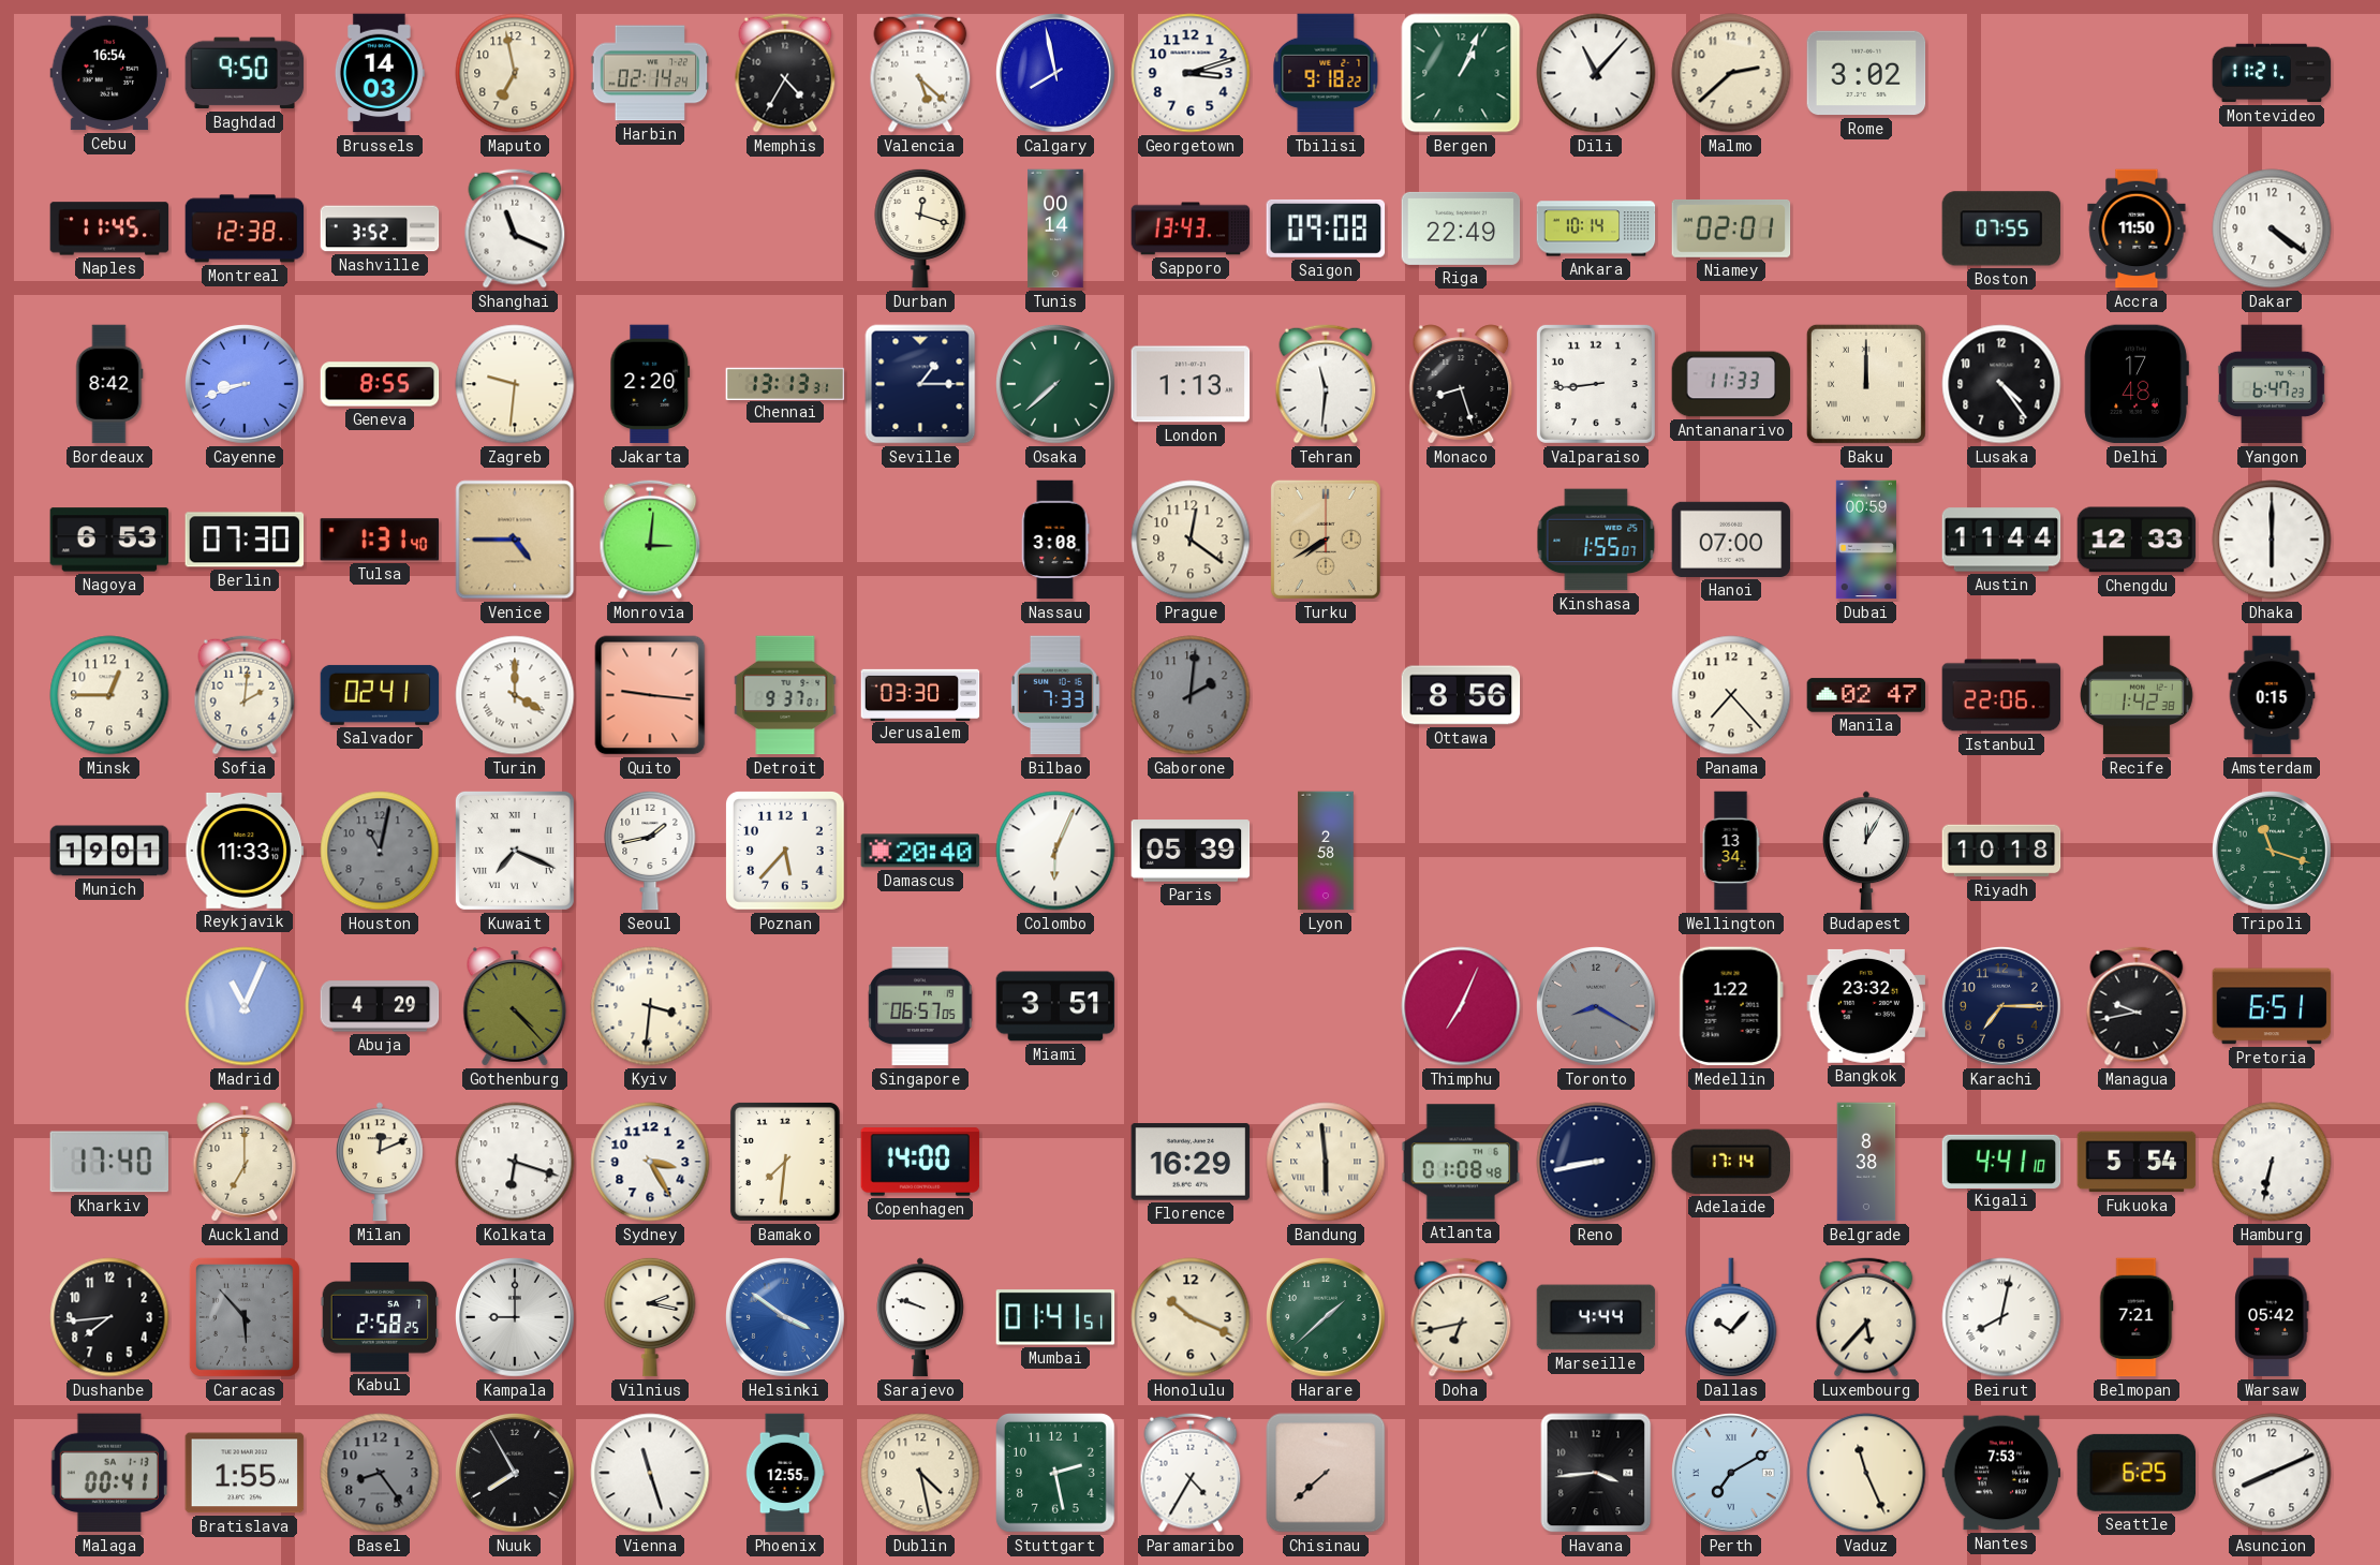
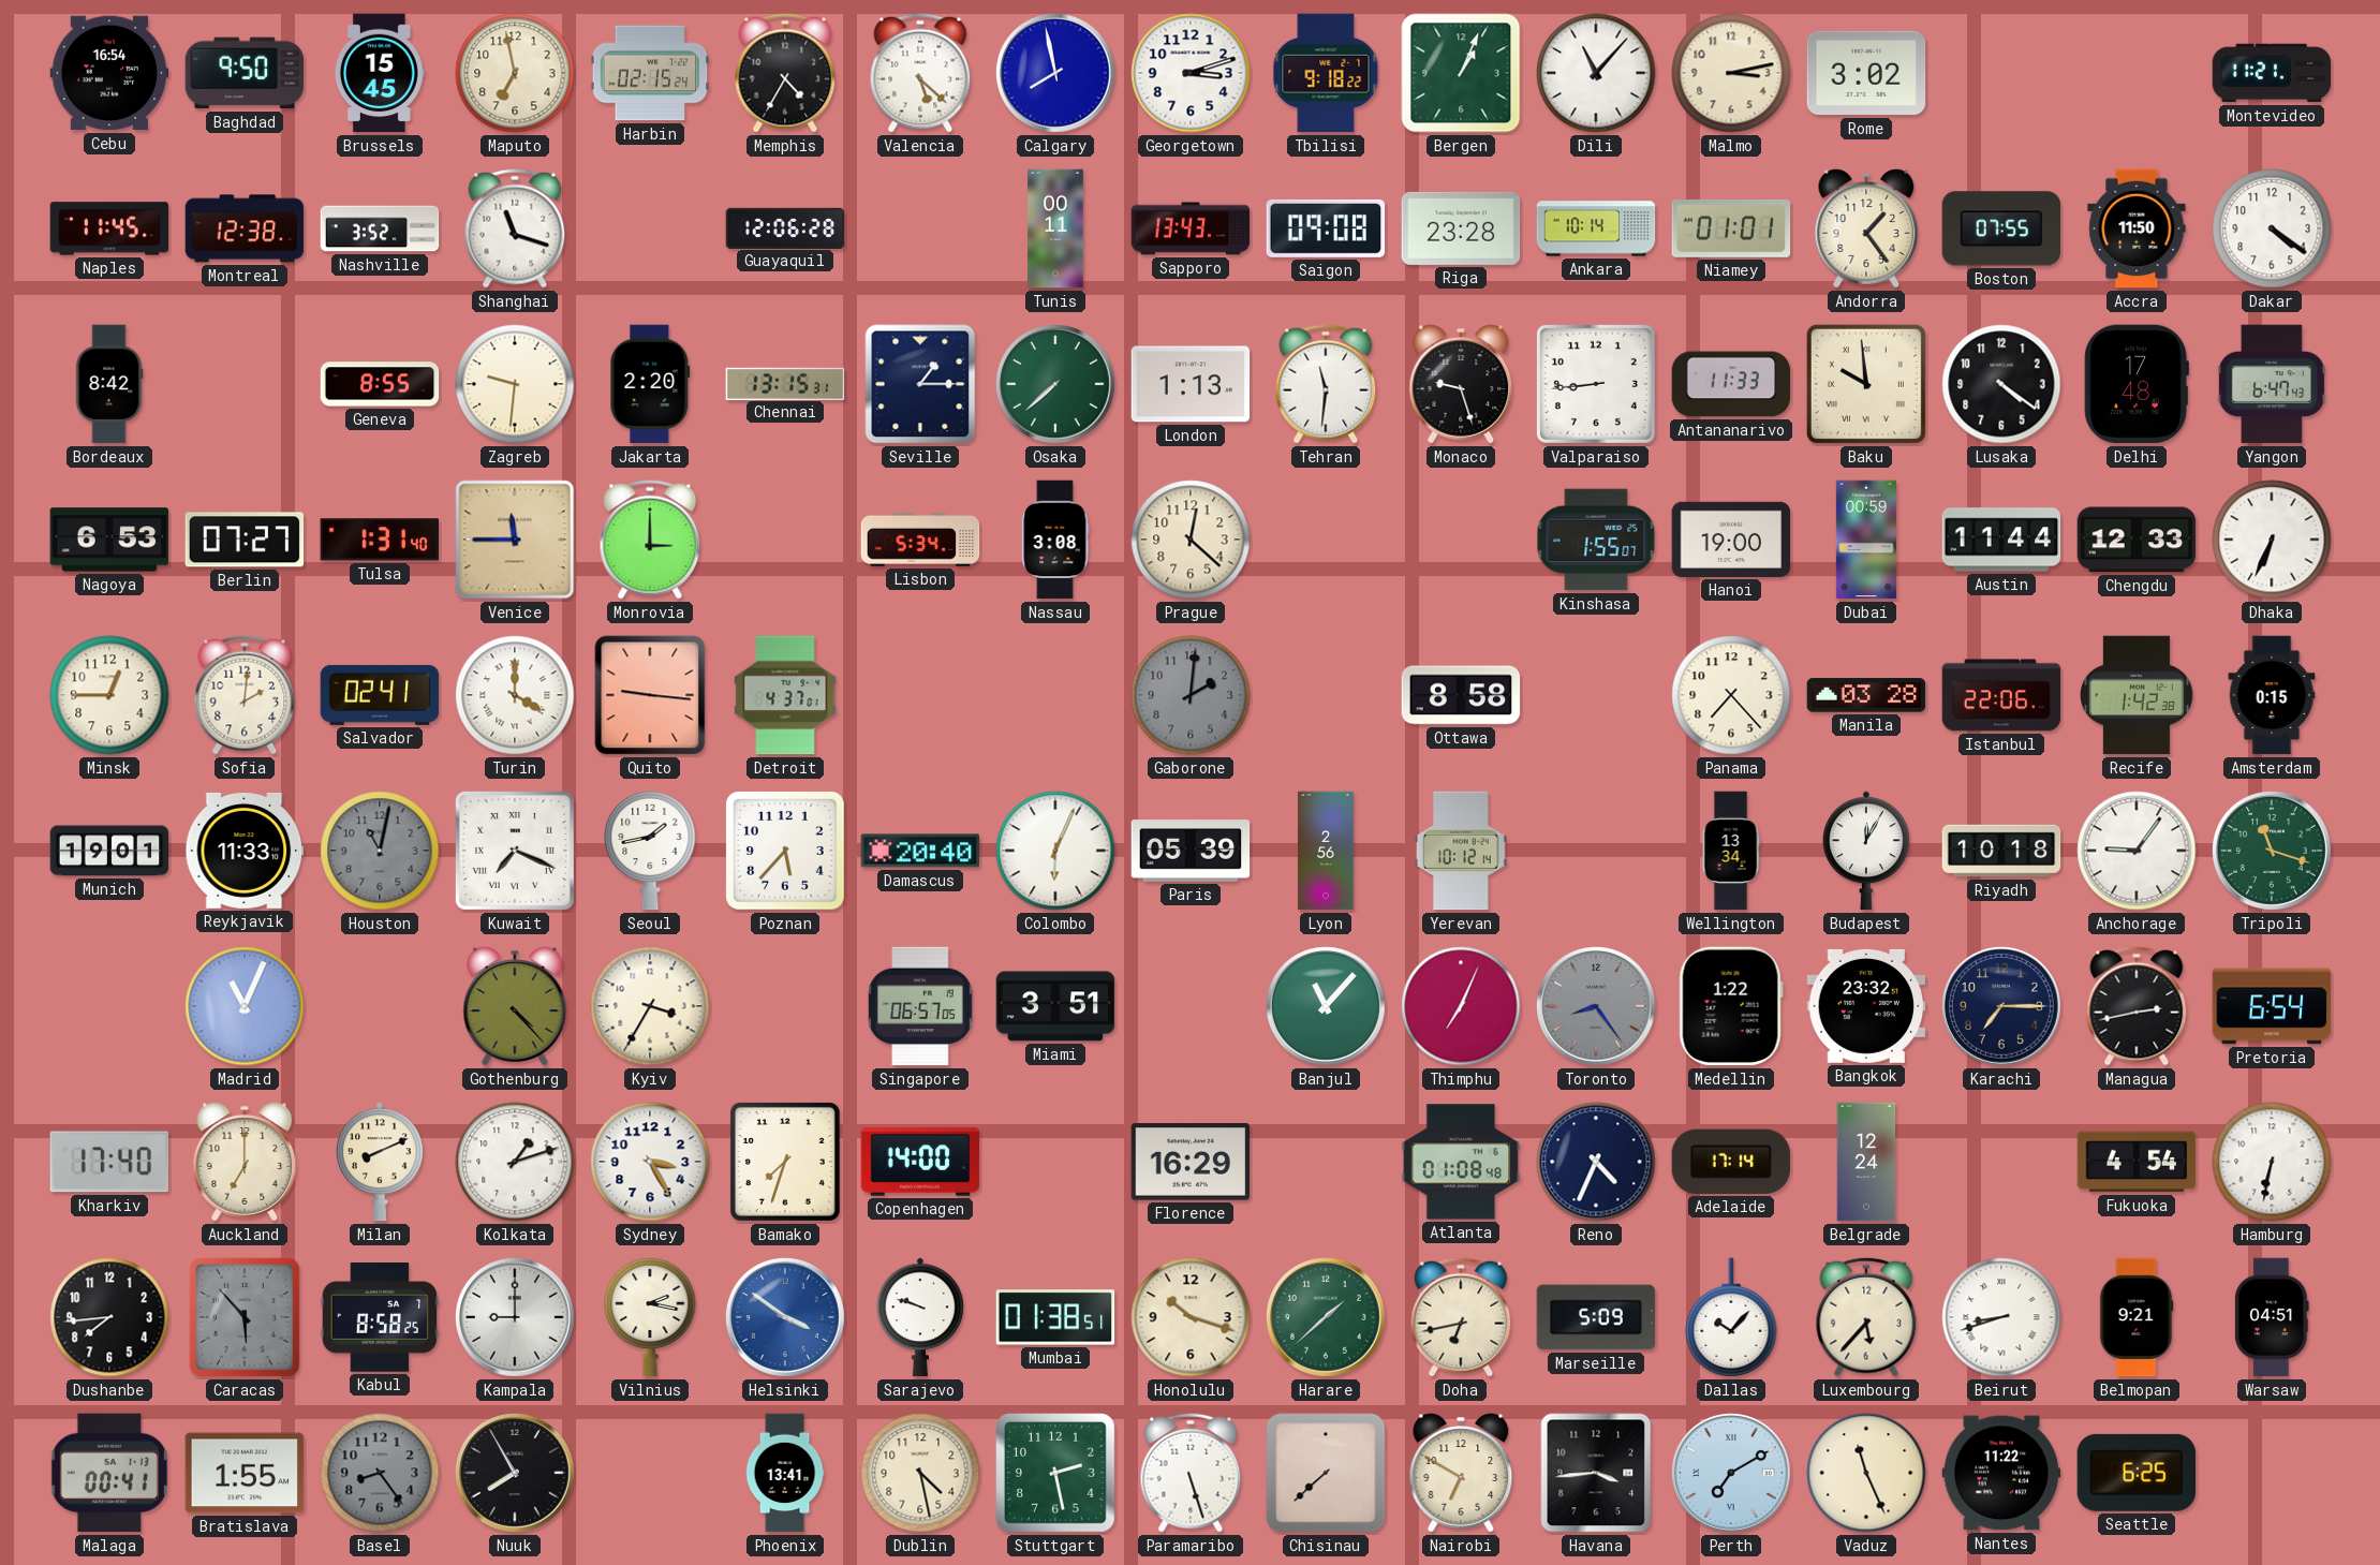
Brussels: 14:03 -> 15:45
Harbin: 02:14 -> 02:15
Malmo: 2:38 -> 3:13
Shanghai: 11:19 -> 11:18
Guayaquil: none -> 12:06
Durban: 12:18 -> none
Tunis: 00:14 -> 00:11
Riga: 22:49 -> 23:28
Niamey: 02:01 -> 01:01
Andorra: none -> 1:24
Cayenne: 8:42 -> none
Chennai: 13:13 -> 13:15
Monaco: 8:27 -> 9:27
Baku: 12:00 -> 9:59
Lusaka: 4:24 -> 4:21
Yangon: 6:47:23 -> 6:47:43
Berlin: 07:30 -> 07:27
Venice: 4:45 -> 11:45
Monrovia: 3:01 -> 3:00
Lisbon: none -> 5:34
Prague: 12:21 -> 12:22
Turku: 7:40 -> none
Hanoi: 07:00 -> 19:00
Dhaka: 6:00 -> 6:34
Detroit: 9:37 -> 4:37
Jerusalem: 03:30 -> none
Bilbao: 7:33 -> none
Ottawa: 8:56 -> 8:58
Manila: 02:47 -> 03:28
Lyon: 2:58 -> 2:56
Yerevan: none -> 10:12
Anchorage: none -> 9:06
Abuja: 4:29 -> none
Kyiv: 3:31 -> 3:35
Banjul: none -> 11:07
Toronto: 8:20 -> 8:24
Managua: 9:43 -> 2:43
Pretoria: 6:51 -> 6:54
Milan: 12:11 -> 8:11
Kolkata: 6:18 -> 1:12
Bamako: 7:31 -> 7:33
Bandung: 5:59 -> none
Reno: 8:43 -> 4:34
Belgrade: 8:38 -> 12:24
Kigali: 4:41 -> none
Fukuoka: 5:54 -> 4:54
Kabul: 2:58 -> 8:58
Mumbai: 01:41 -> 01:38
Honolulu: 10:19 -> 10:18
Marseille: 4:44 -> 5:09
Beirut: 8:02 -> 8:42
Belmopan: 7:21 -> 9:21
Warsaw: 05:42 -> 04:51
Vienna: 11:27 -> none
Phoenix: 12:55 -> 13:41
Paramaribo: 4:35 -> 5:27
Nairobi: none -> 6:50
Nantes: 7:53 -> 11:22
Asuncion: 8:11 -> none
